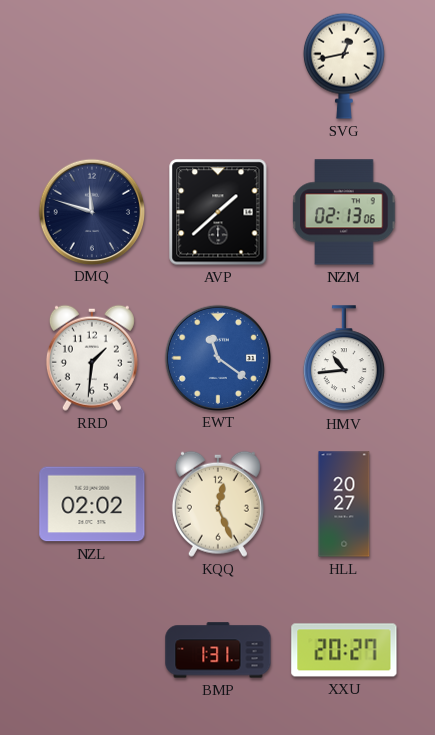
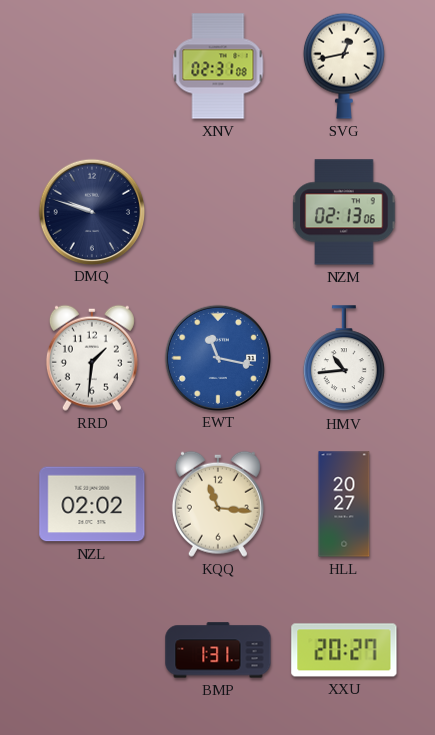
XNV: none -> 02:31
DMQ: 11:48 -> 9:48
AVP: 1:38 -> none
EWT: 11:21 -> 11:17
KQQ: 12:26 -> 11:16
